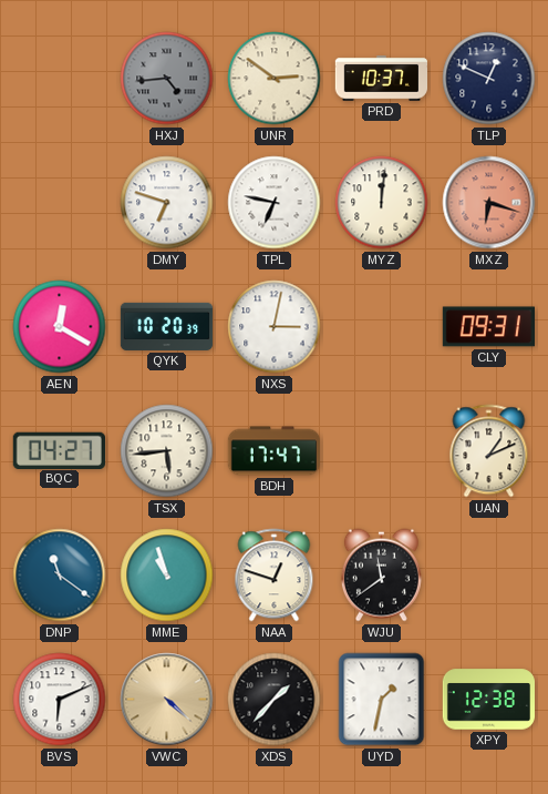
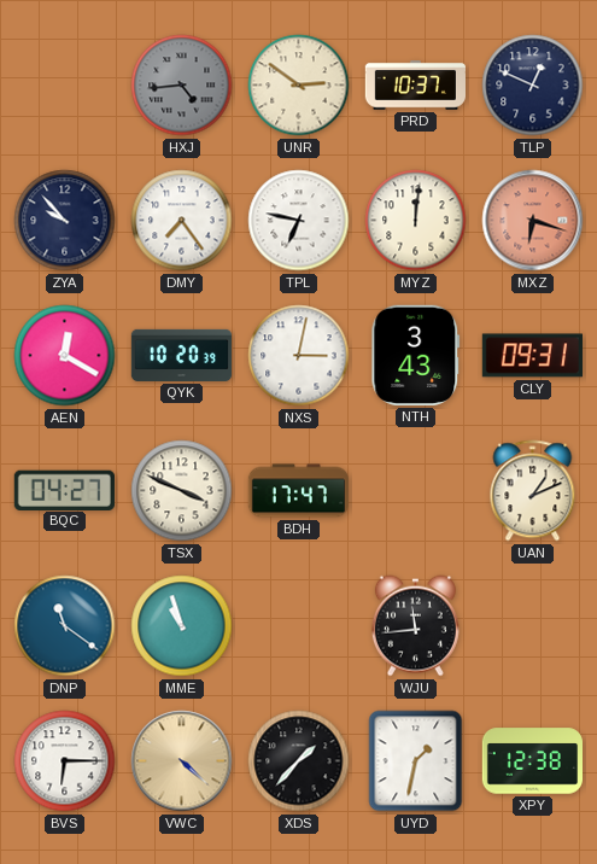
ZYA: none -> 9:53
DMY: 6:48 -> 7:24
NTH: none -> 3:43
TSX: 5:44 -> 3:49
NAA: 12:48 -> none
WJU: 11:39 -> 11:44
BVS: 6:11 -> 6:15
